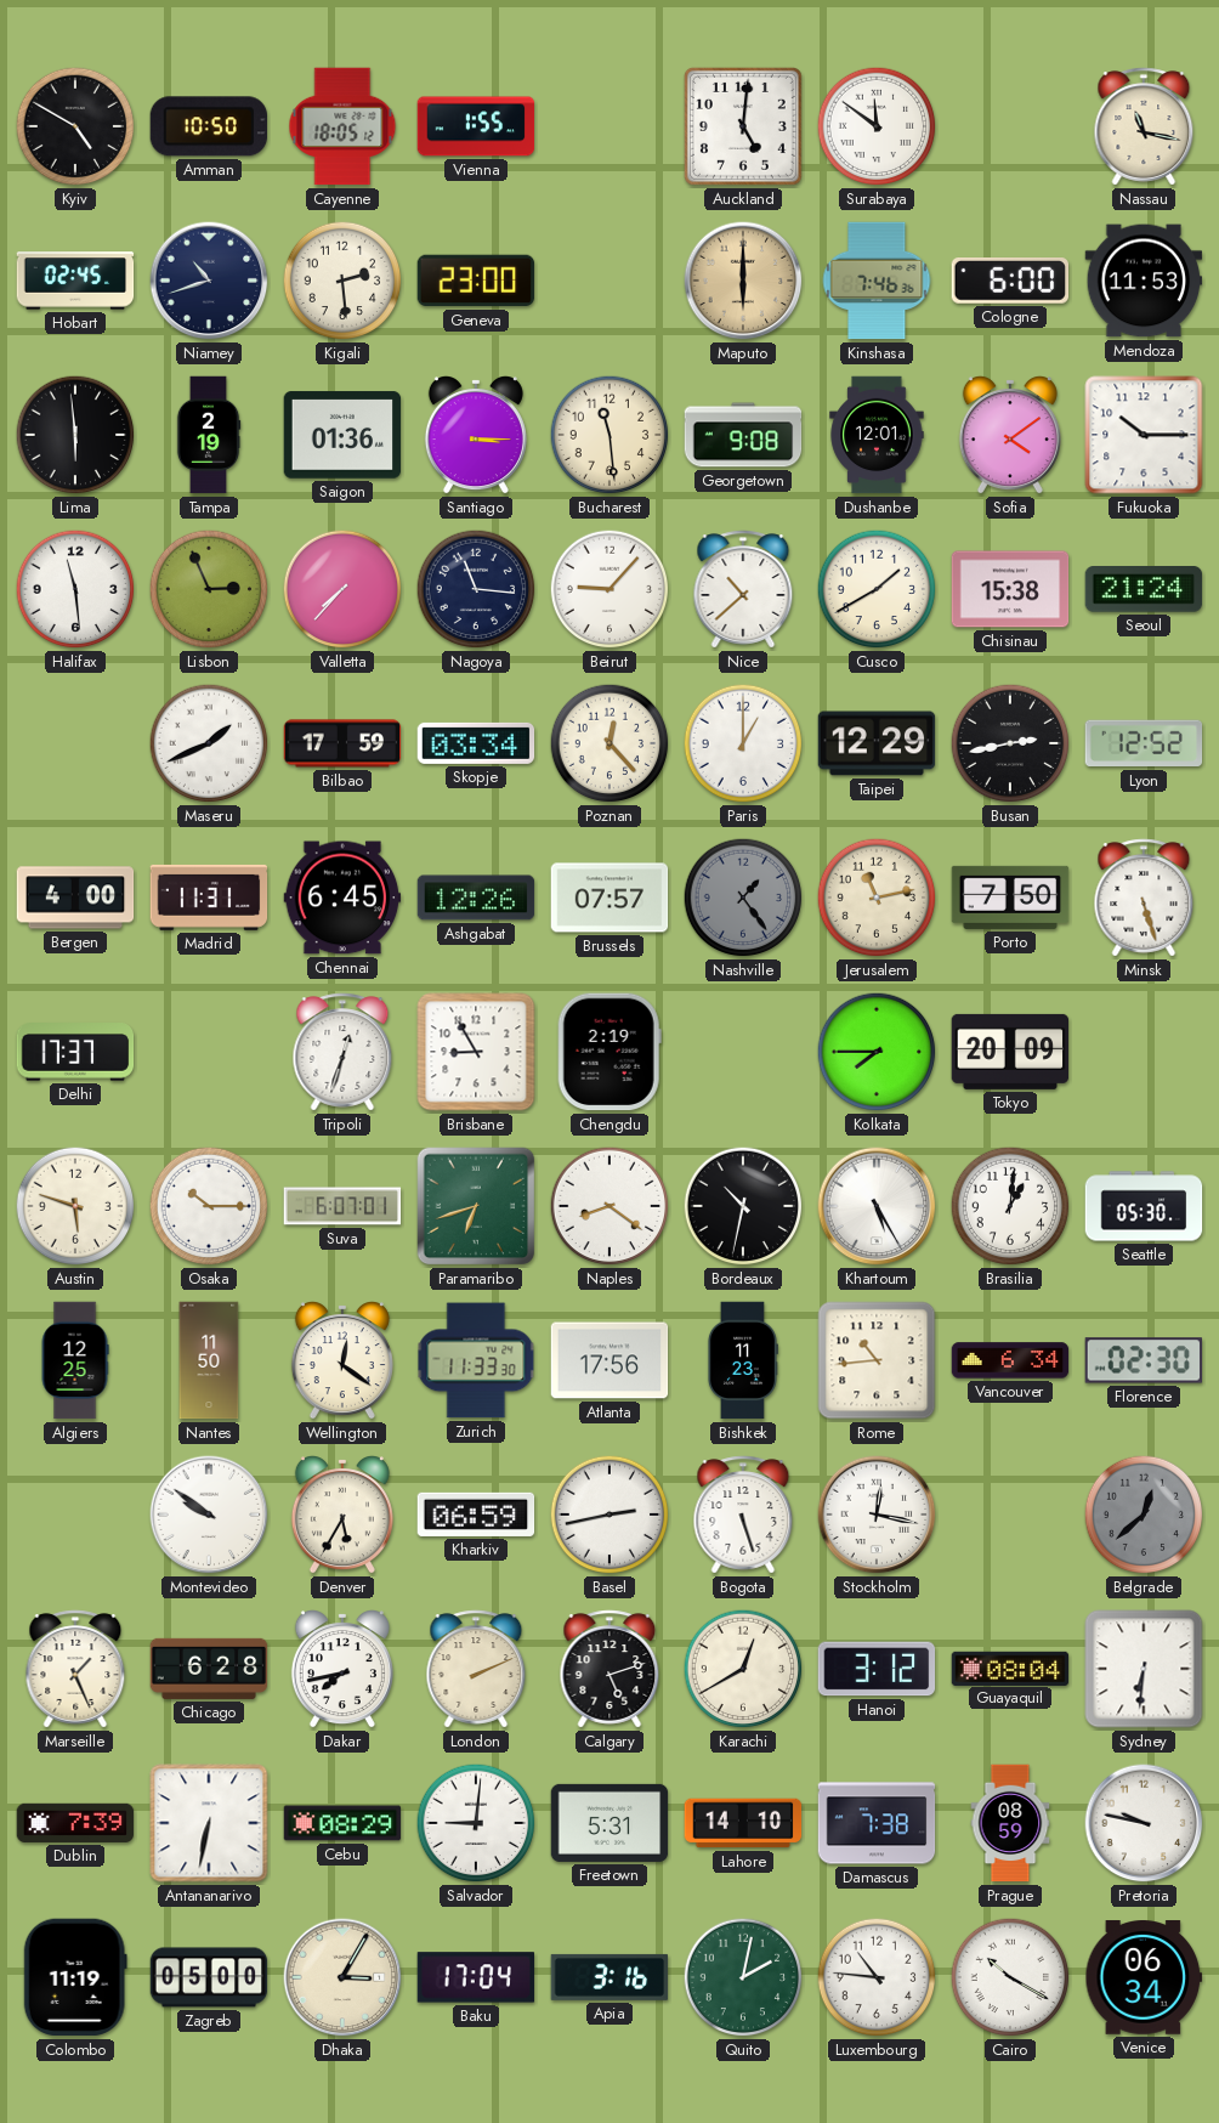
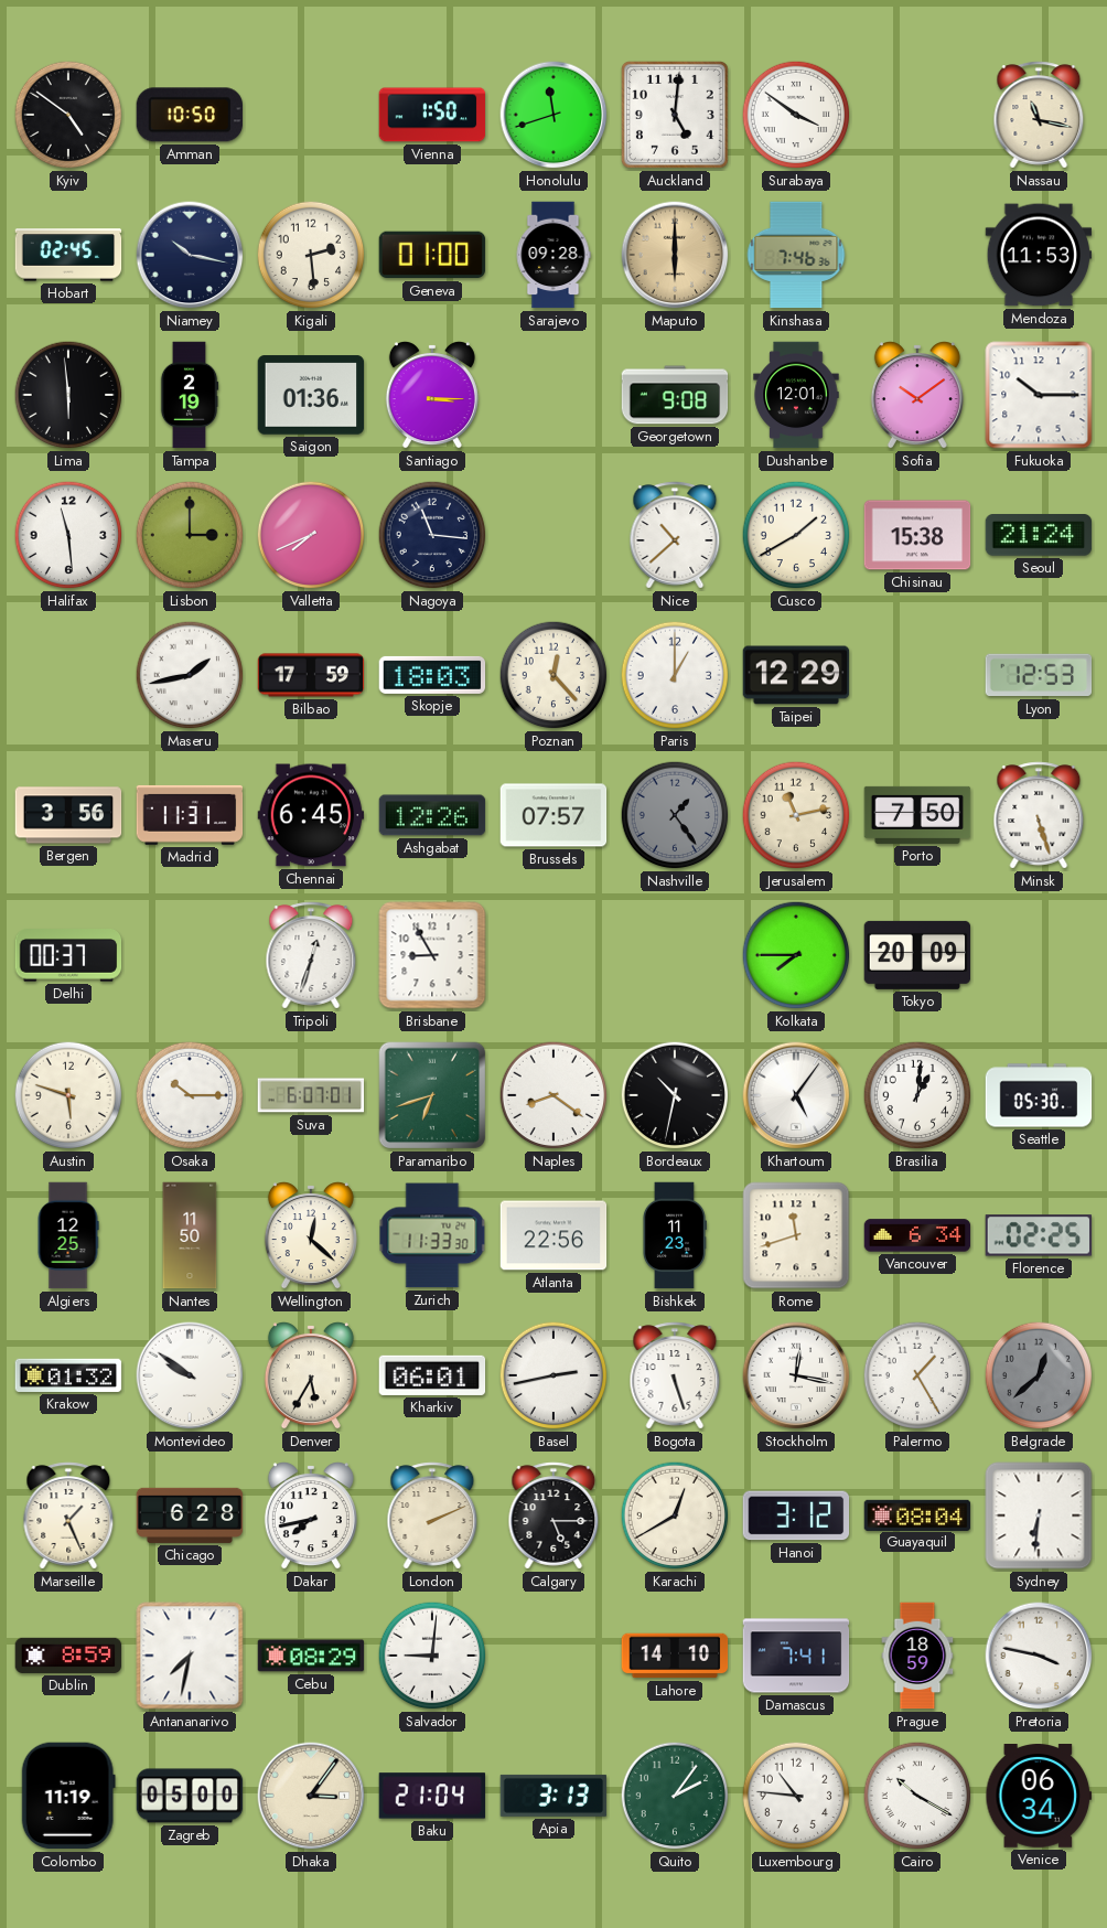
Kyiv: 4:50 -> 4:51
Cayenne: 18:05 -> none
Vienna: 1:55 -> 1:50
Honolulu: none -> 11:42
Surabaya: 11:51 -> 3:51
Niamey: 10:42 -> 10:17
Geneva: 23:00 -> 01:00
Sarajevo: none -> 09:28
Cologne: 6:00 -> none
Bucharest: 11:29 -> none
Sofia: 4:09 -> 10:09
Lisbon: 2:56 -> 3:00
Valletta: 7:37 -> 7:41
Beirut: 9:07 -> none
Maseru: 1:41 -> 1:43
Skopje: 03:34 -> 18:03
Busan: 2:43 -> none
Lyon: 12:52 -> 12:53
Bergen: 4:00 -> 3:56
Delhi: 17:37 -> 00:37
Chengdu: 2:19 -> none
Khartoum: 5:25 -> 5:06
Wellington: 12:21 -> 12:22
Atlanta: 17:56 -> 22:56
Rome: 10:44 -> 11:42
Florence: 02:30 -> 02:25
Krakow: none -> 01:32
Kharkiv: 06:59 -> 06:01
Palermo: none -> 1:25
Calgary: 5:12 -> 5:15
Dublin: 7:39 -> 8:59
Antananarivo: 6:32 -> 7:32
Freetown: 5:31 -> none
Damascus: 7:38 -> 7:41
Prague: 08:59 -> 18:59
Pretoria: 9:47 -> 3:47
Dhaka: 3:05 -> 3:06
Baku: 17:04 -> 21:04
Apia: 3:16 -> 3:13
Quito: 2:02 -> 2:06
